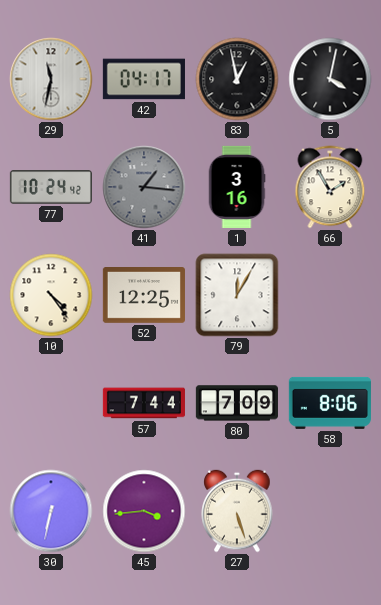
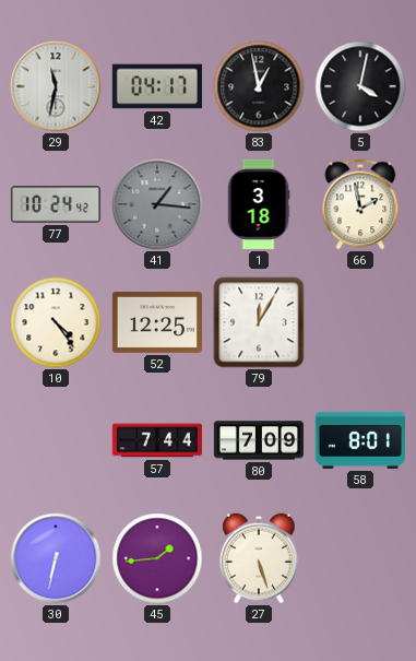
1: 3:16 -> 3:18
66: 1:55 -> 1:58
58: 8:06 -> 8:01
45: 3:44 -> 1:44
